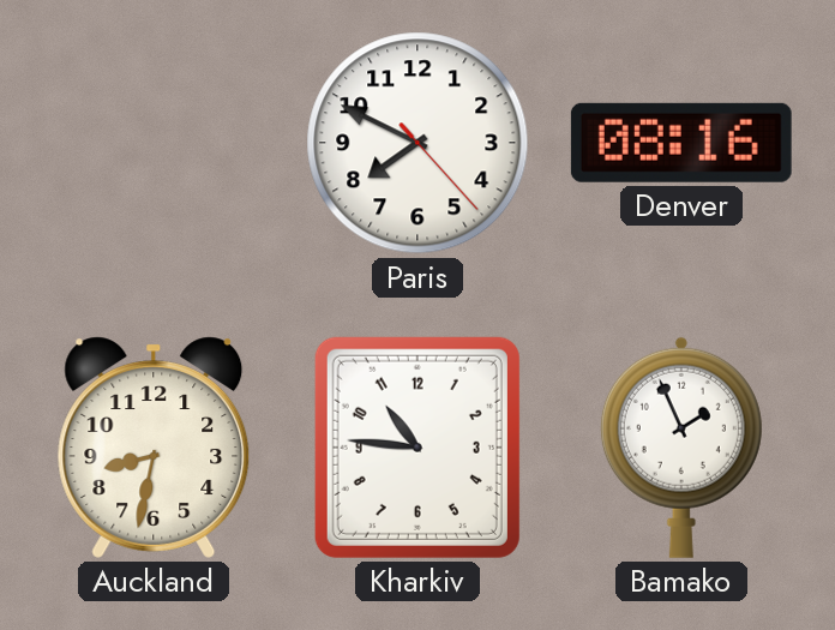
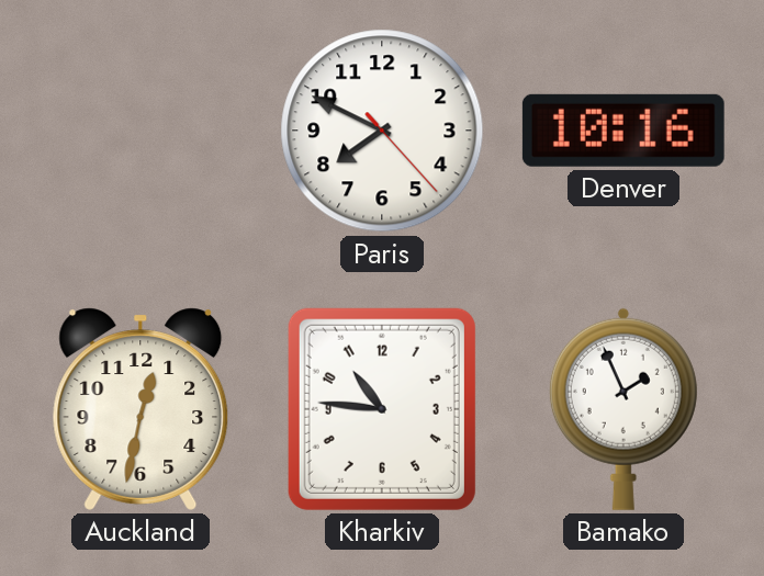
Denver: 08:16 -> 10:16
Auckland: 8:32 -> 12:32
